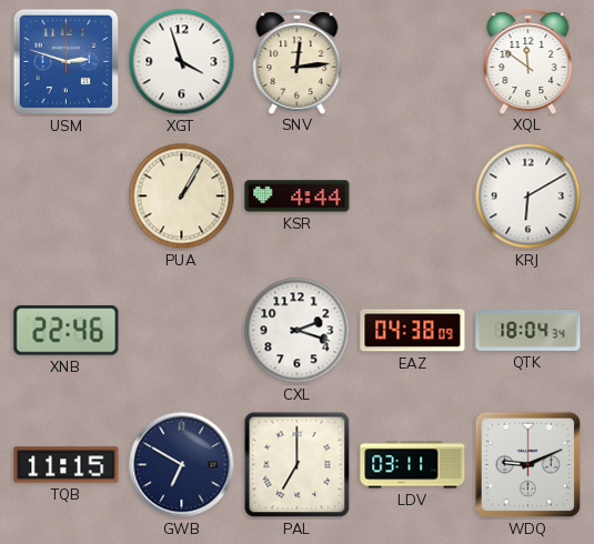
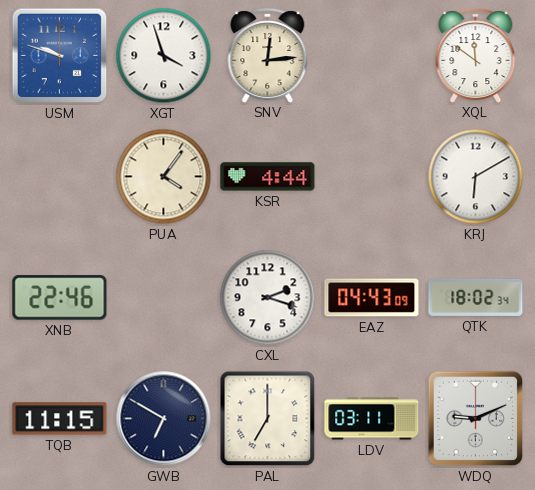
USM: 2:48 -> 9:48
PUA: 1:05 -> 4:06
EAZ: 04:38 -> 04:43
QTK: 18:04 -> 18:02
